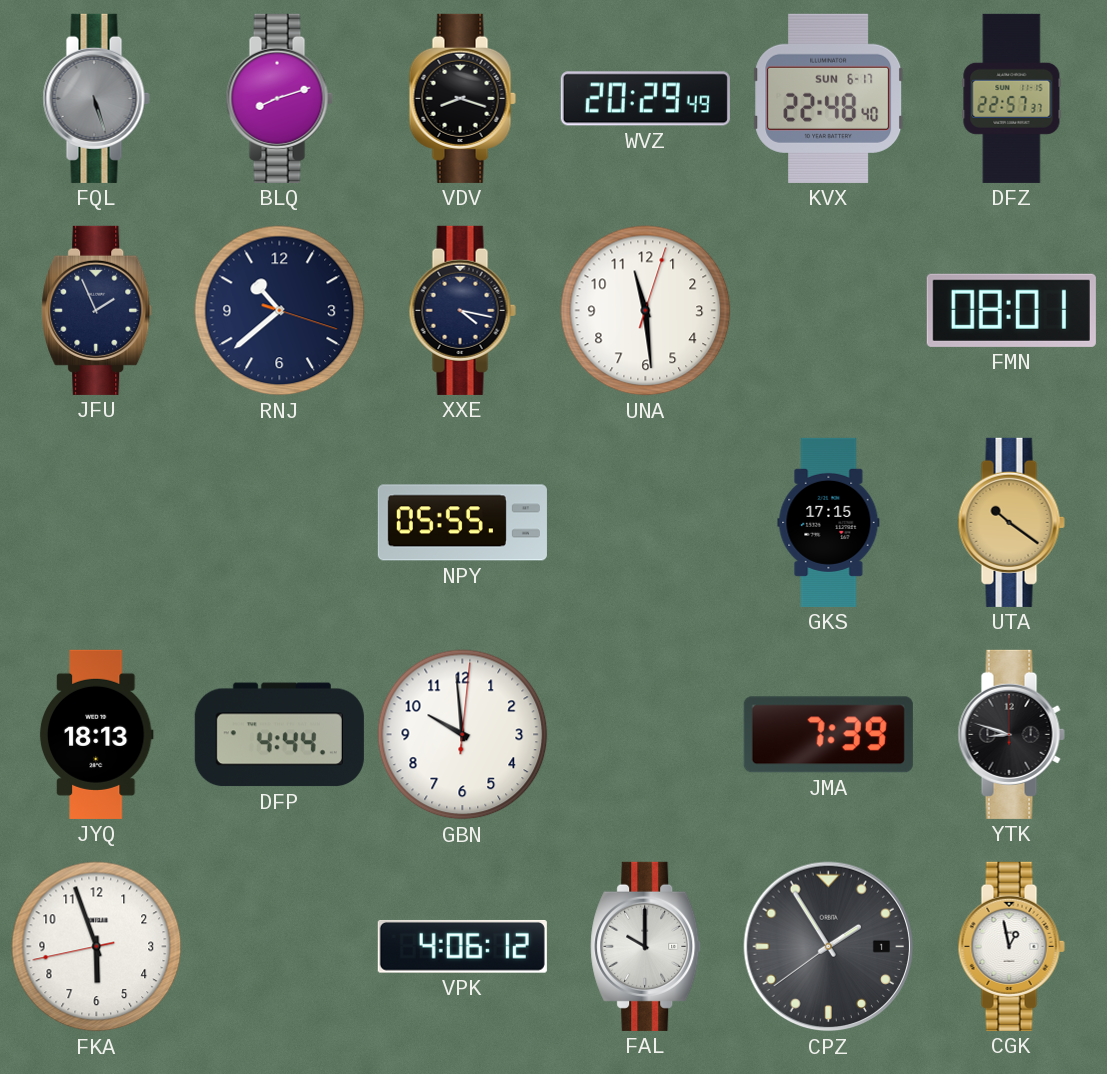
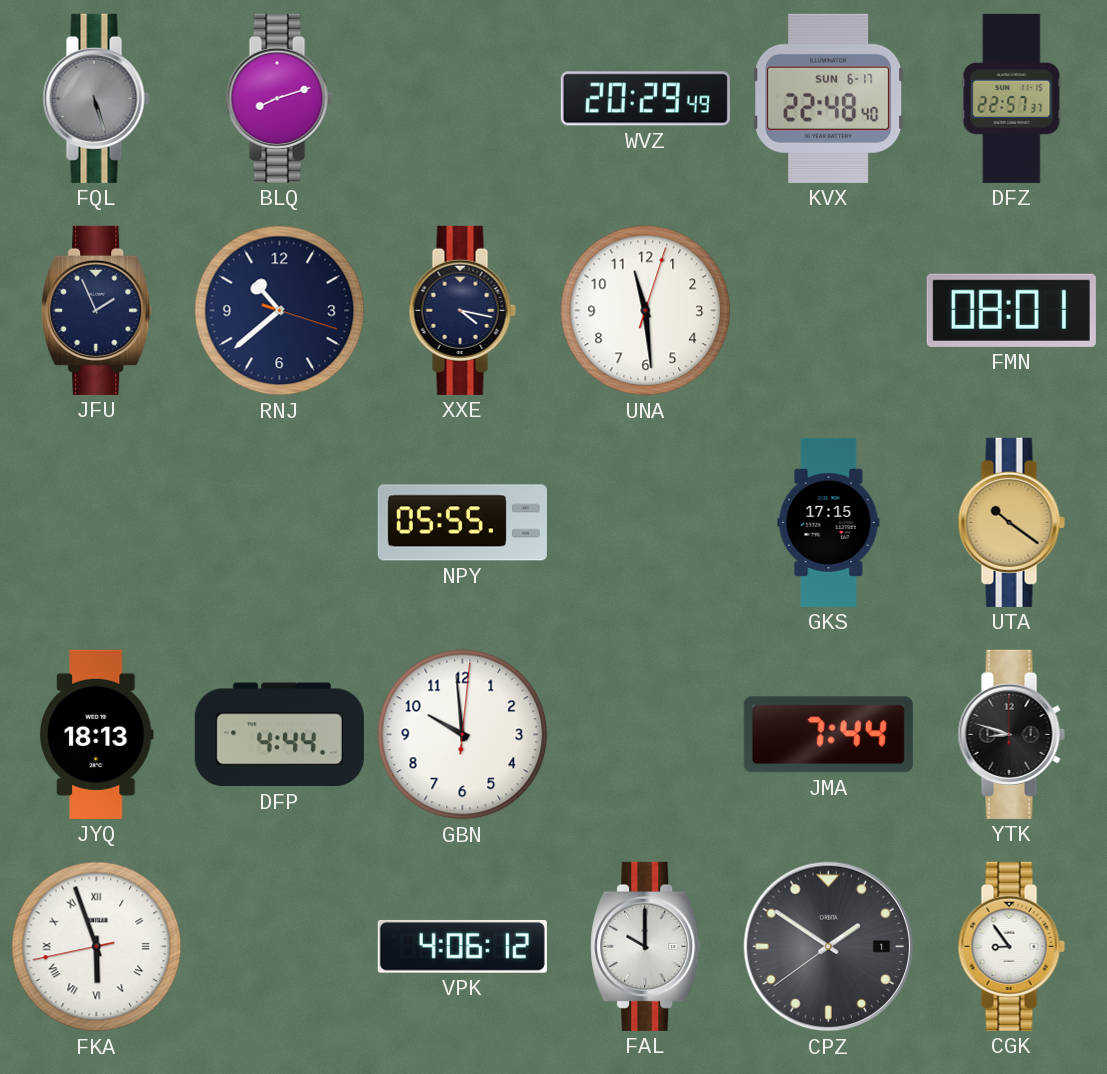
VDV: 8:18 -> none
JMA: 7:39 -> 7:44
FKA numerals: Arabic -> Roman
CPZ: 1:54 -> 1:50
CGK: 12:58 -> 8:54
